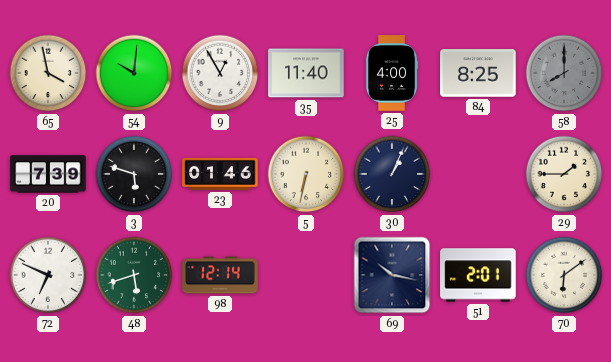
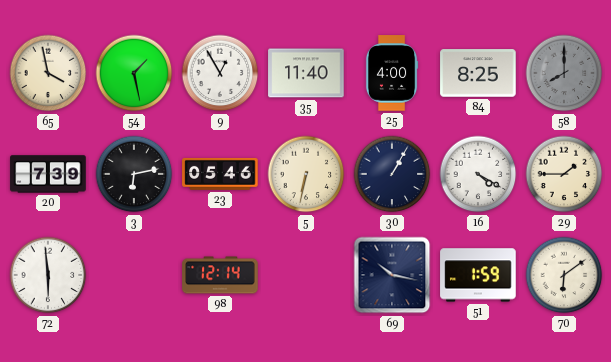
54: 10:01 -> 1:28
3: 5:48 -> 6:13
23: 01:46 -> 05:46
30: 1:04 -> 1:05
16: none -> 4:20
72: 6:49 -> 5:59
48: 5:42 -> none
51: 2:01 -> 1:59
